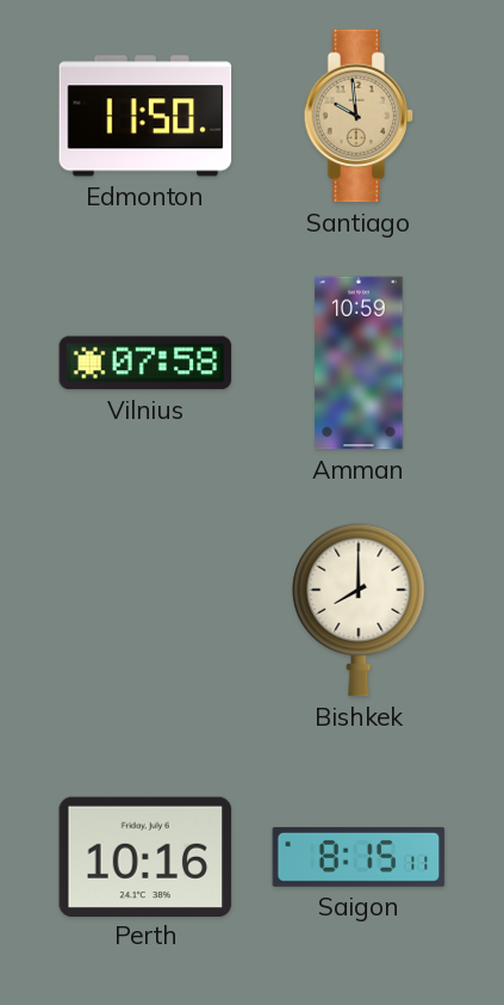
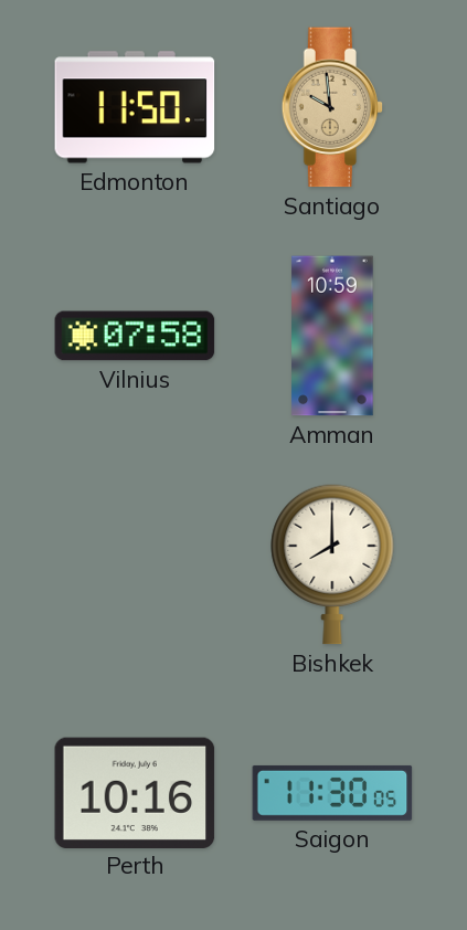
Saigon: 8:15 -> 11:30
